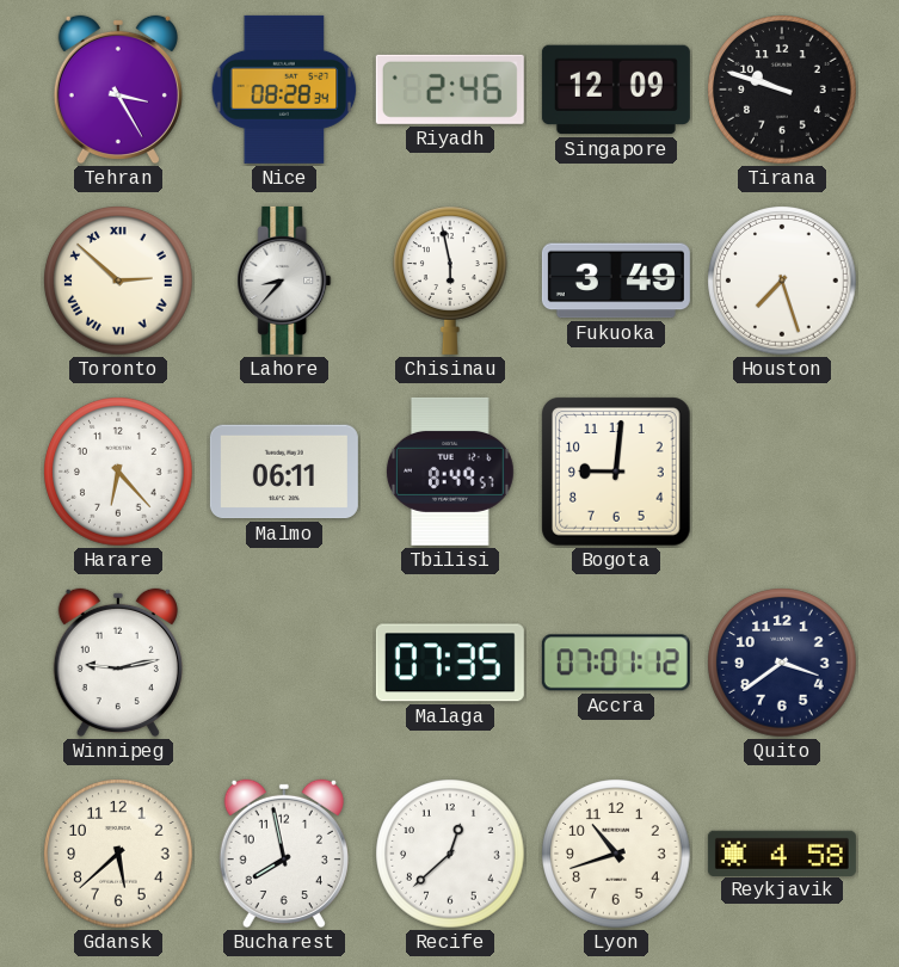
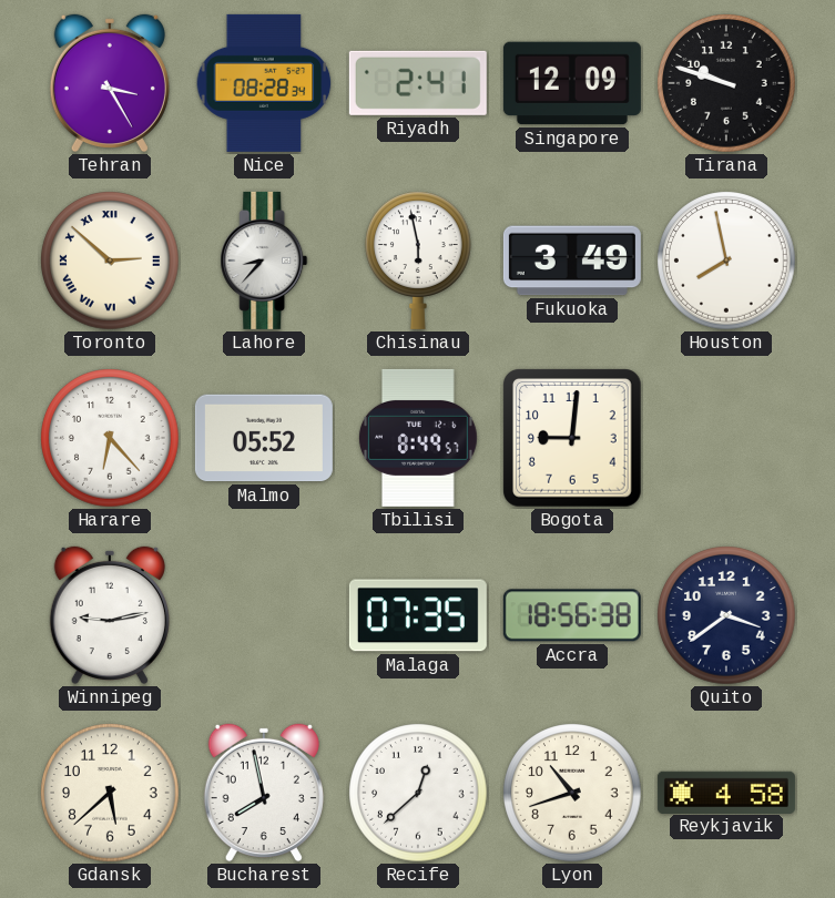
Riyadh: 2:46 -> 2:41
Houston: 7:27 -> 7:58
Malmo: 06:11 -> 05:52
Accra: 07:01 -> 18:56
